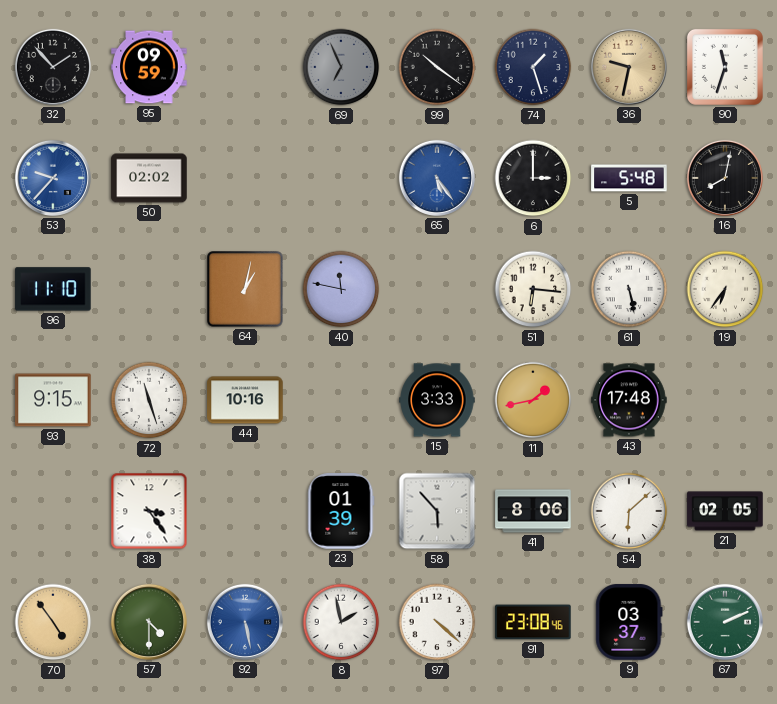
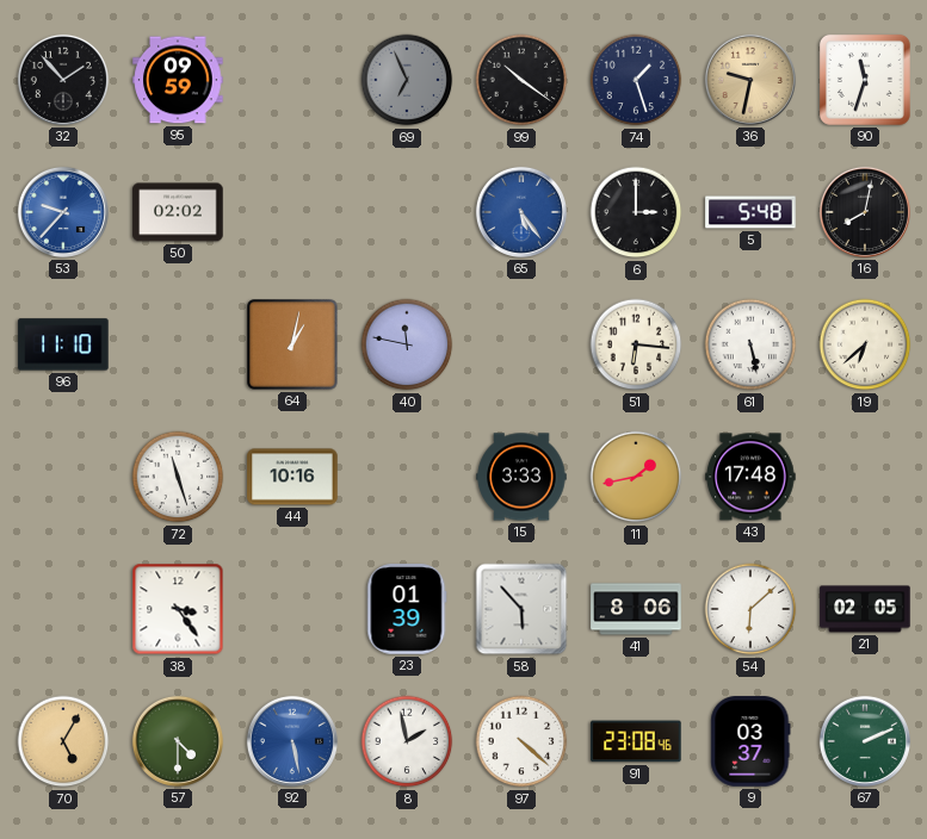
19: 6:36 -> 6:38
93: 9:15 -> none
70: 4:54 -> 5:05
